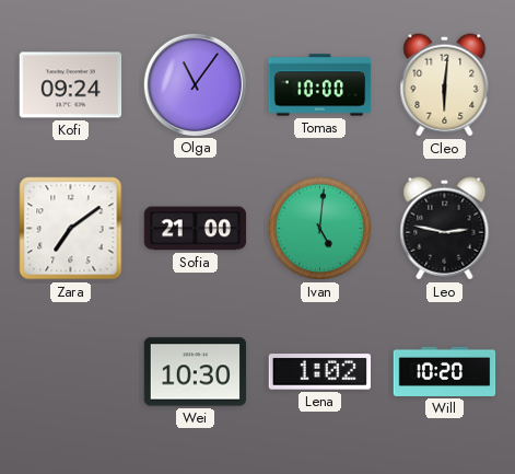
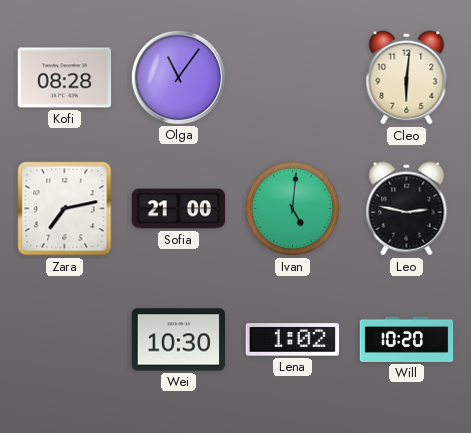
Kofi: 09:24 -> 08:28
Tomas: 10:00 -> none
Zara: 7:09 -> 7:13
